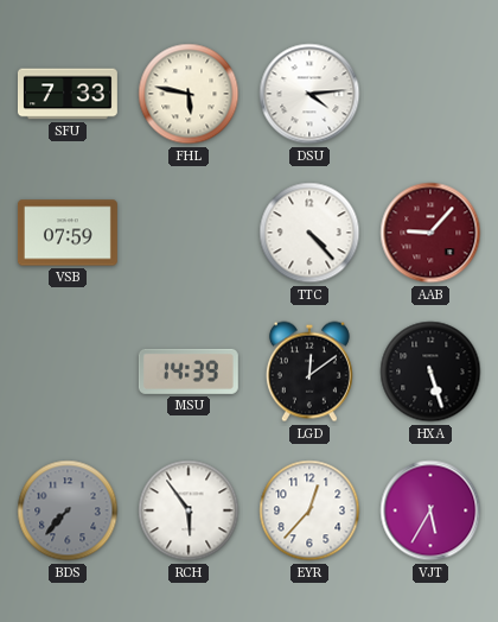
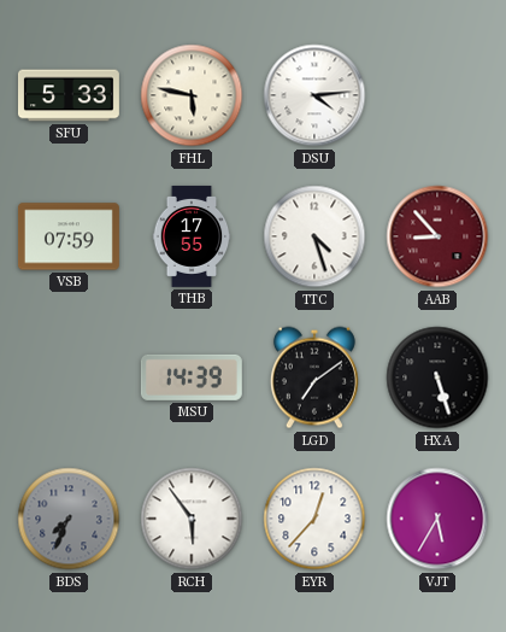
SFU: 7:33 -> 5:33
THB: none -> 17:55
TTC: 4:23 -> 4:27
AAB: 9:07 -> 8:53
LGD: 12:09 -> 7:09
BDS: 7:37 -> 7:34
